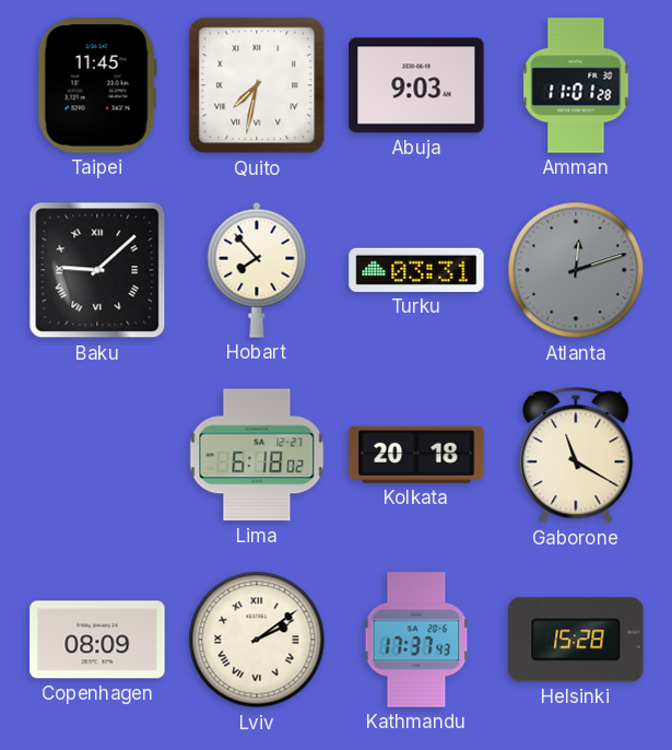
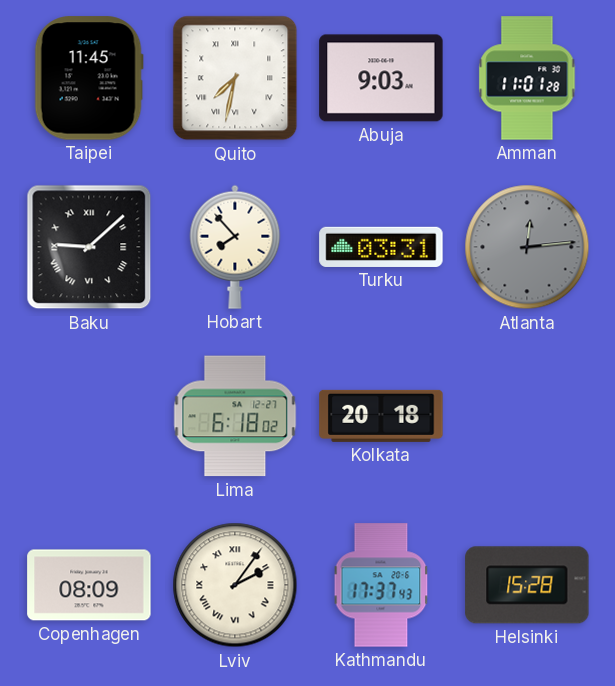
Atlanta: 12:12 -> 12:14
Gaborone: 11:20 -> none
Lviv: 2:09 -> 2:06
